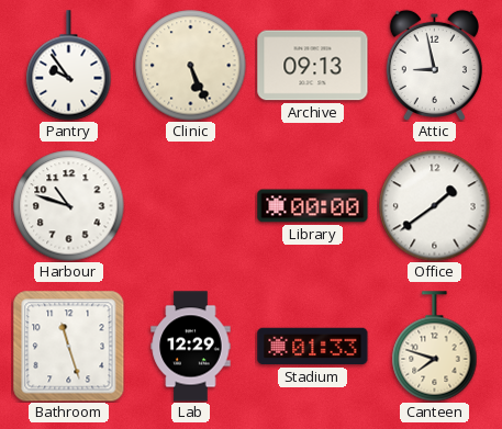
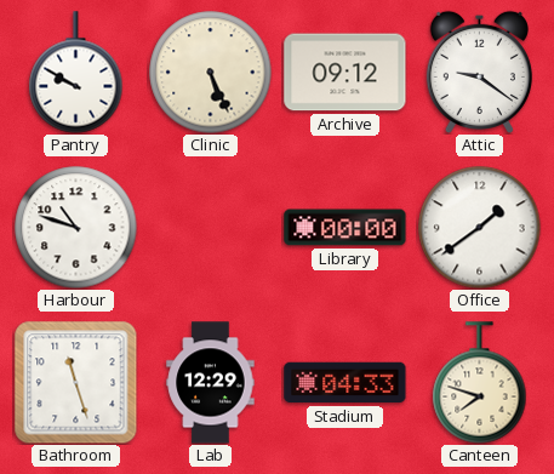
Pantry: 9:54 -> 9:50
Archive: 09:13 -> 09:12
Attic: 8:58 -> 9:21
Stadium: 01:33 -> 04:33
